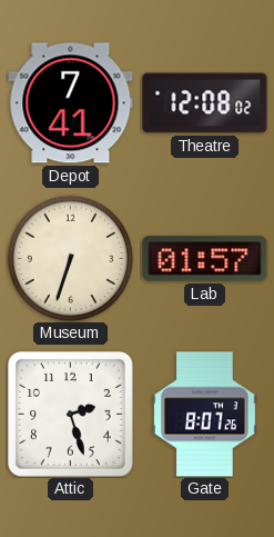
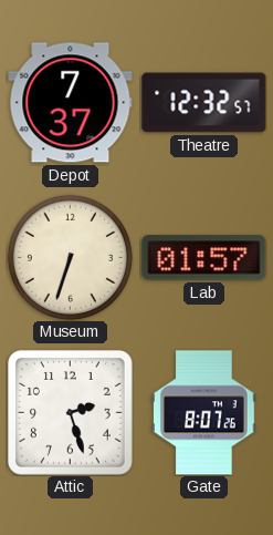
Depot: 7:41 -> 7:37
Theatre: 12:08 -> 12:32
